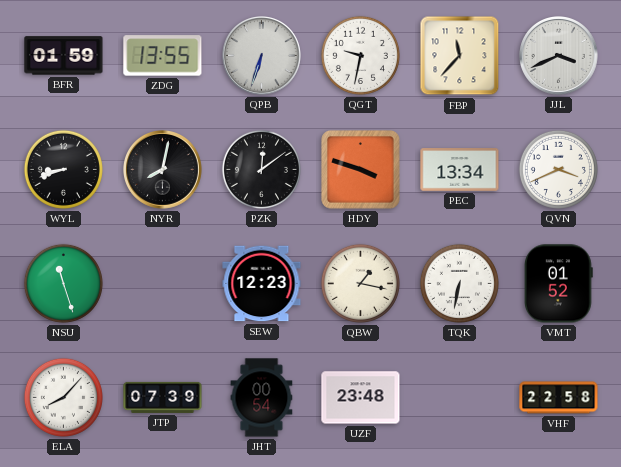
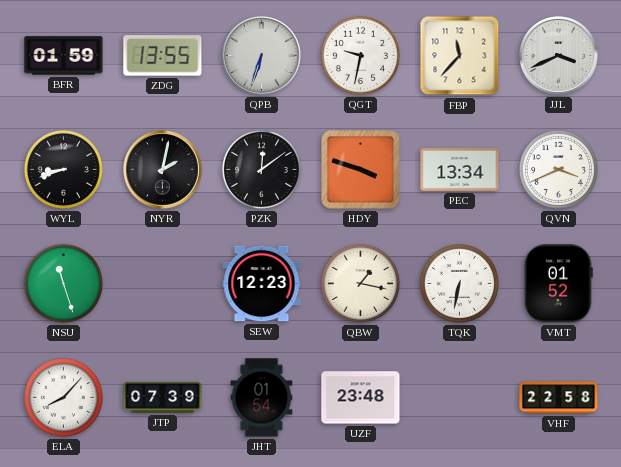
NYR: 8:02 -> 2:02
JHT: 00:54 -> 01:54
